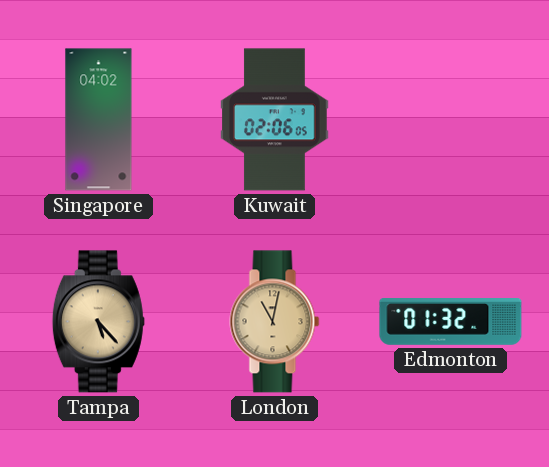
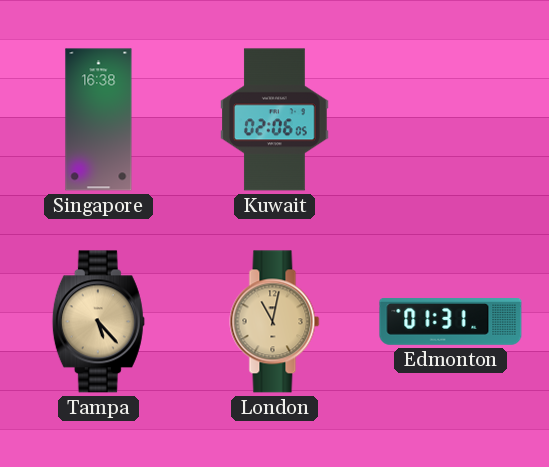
Singapore: 04:02 -> 16:38
Edmonton: 01:32 -> 01:31
